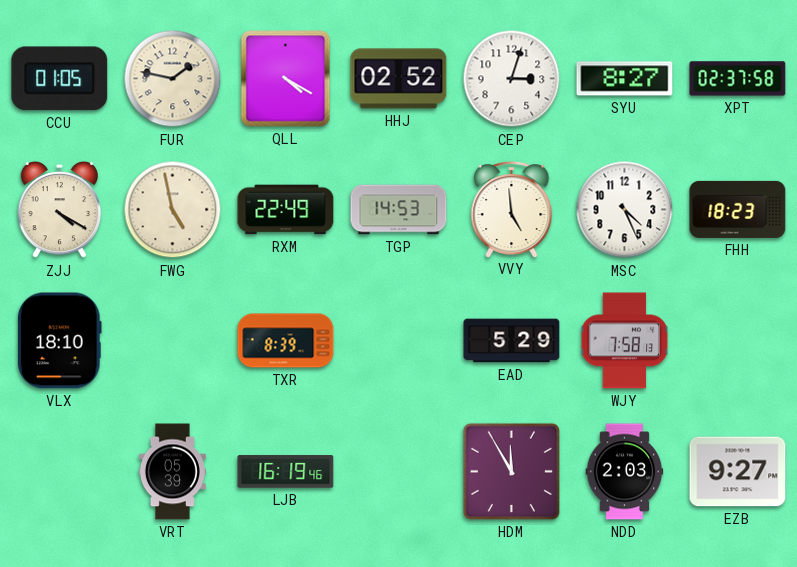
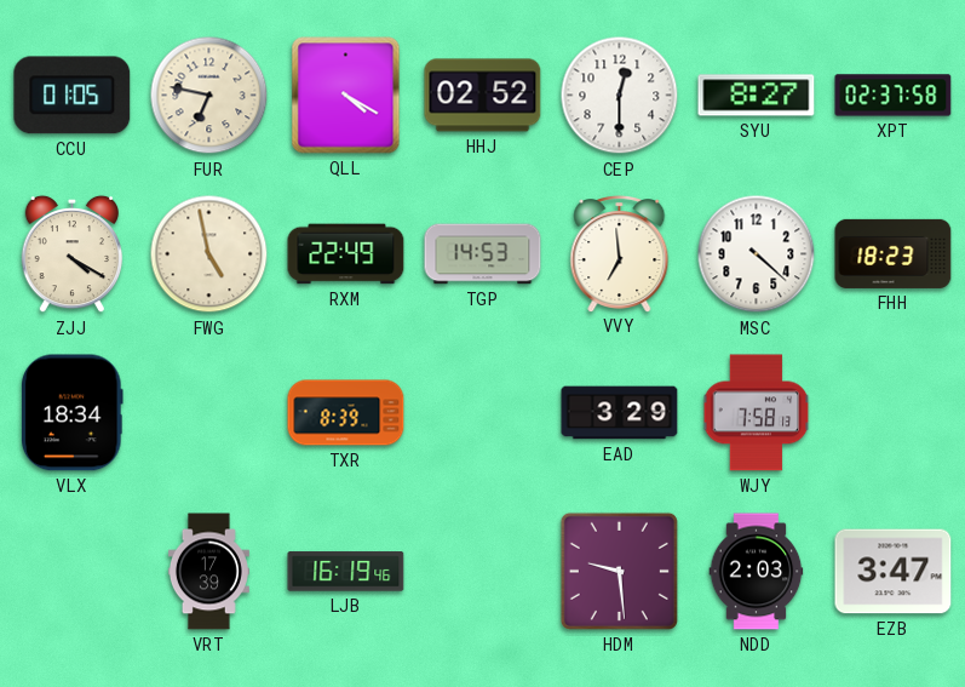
FUR: 1:47 -> 6:47
CEP: 3:03 -> 12:30
VVY: 4:59 -> 6:59
MSC: 4:26 -> 4:22
VLX: 18:10 -> 18:34
EAD: 5:29 -> 3:29
VRT: 05:39 -> 17:39
HDM: 11:55 -> 9:29
EZB: 9:27 -> 3:47
